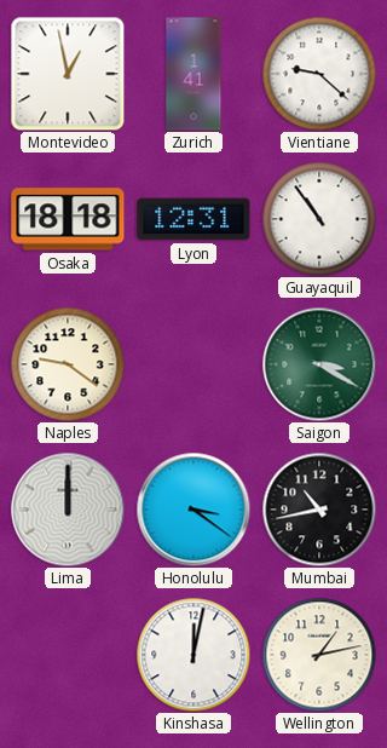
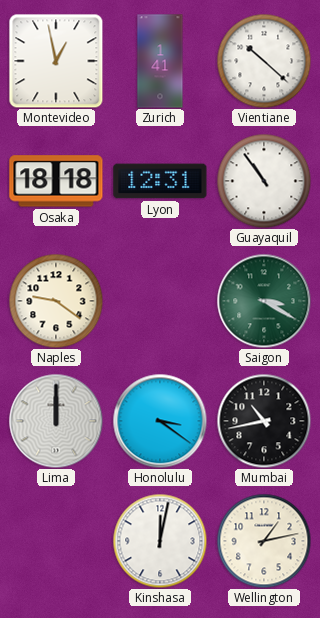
Vientiane: 9:22 -> 10:22
